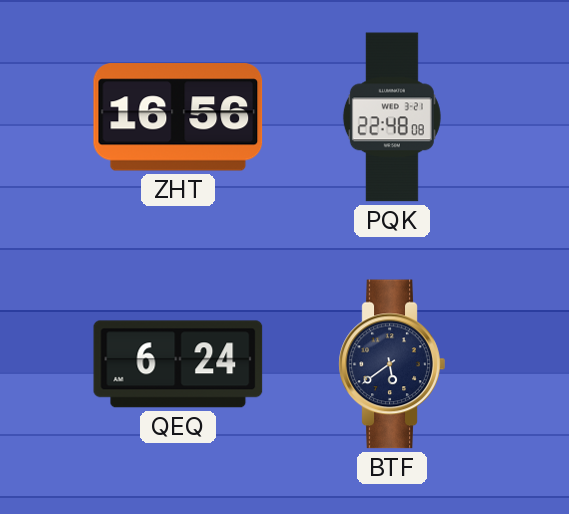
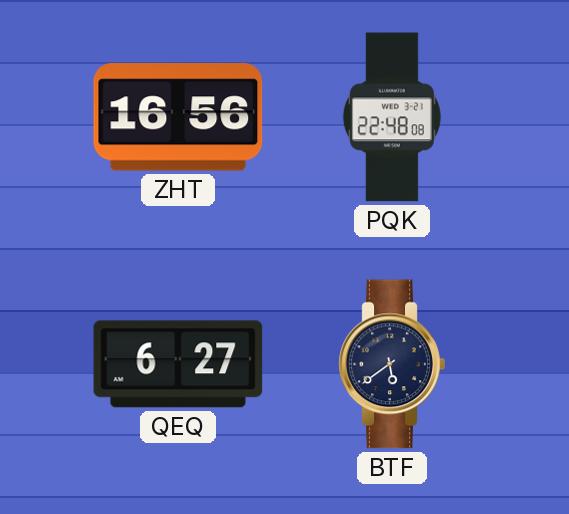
QEQ: 6:24 -> 6:27
